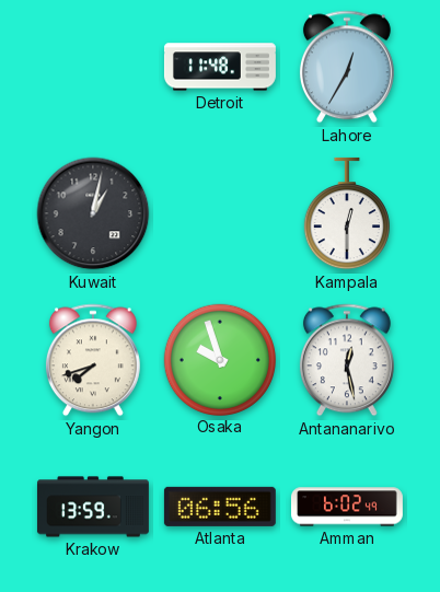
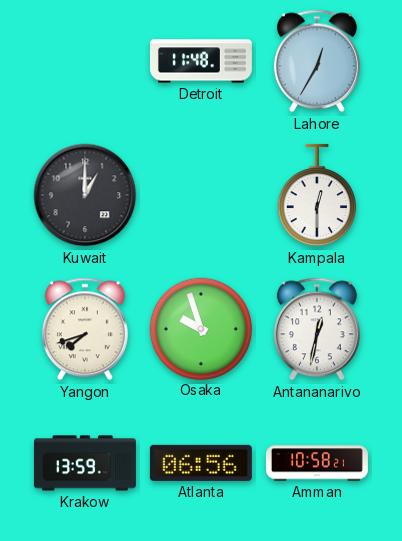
Kuwait: 1:02 -> 1:00
Antananarivo: 12:28 -> 12:32
Amman: 6:02 -> 10:58
